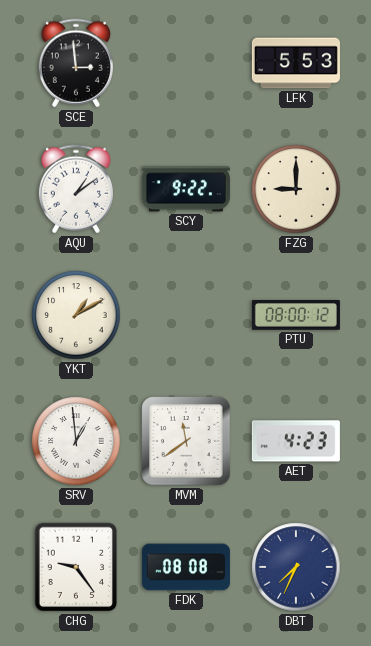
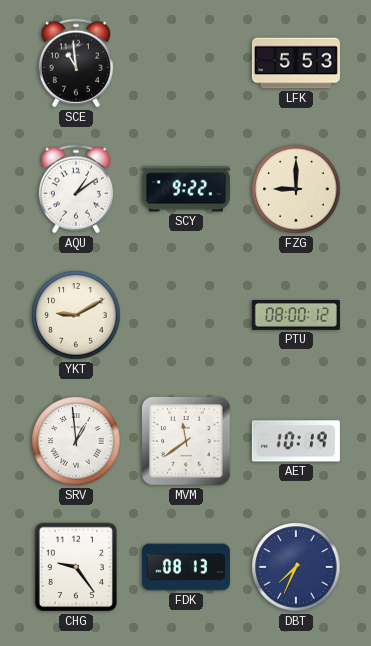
SCE: 2:59 -> 10:59
YKT: 1:10 -> 9:10
AET: 4:23 -> 10:19
FDK: 08:08 -> 08:13
